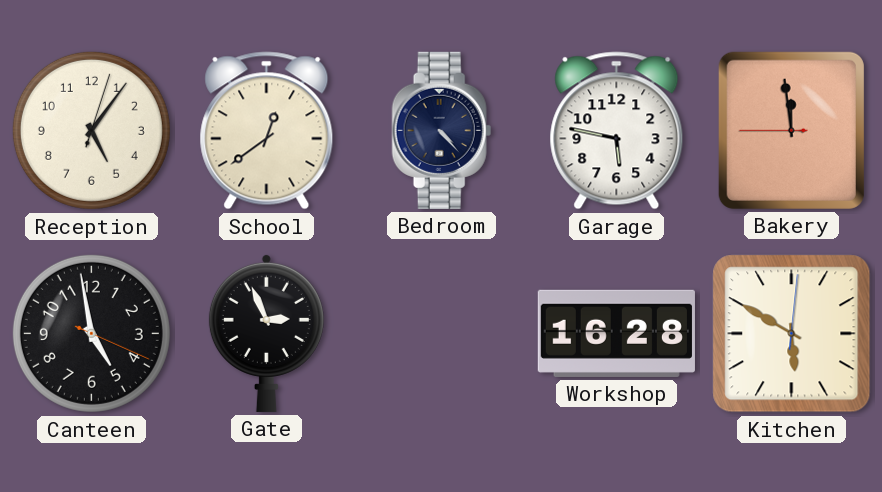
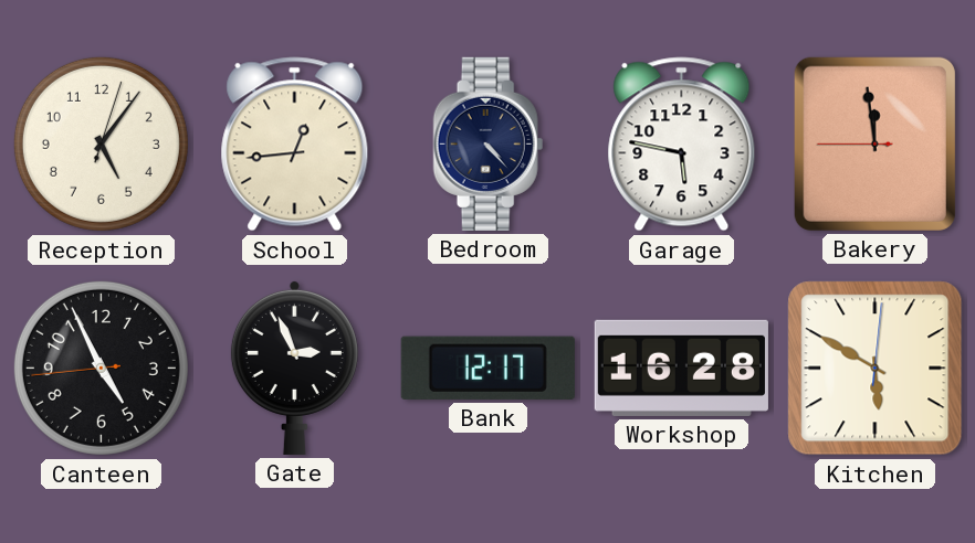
School: 12:39 -> 12:44
Canteen: 4:58 -> 4:55
Bank: none -> 12:17
